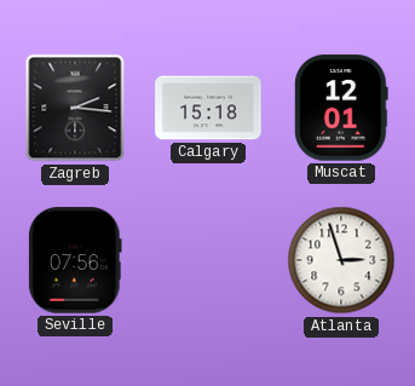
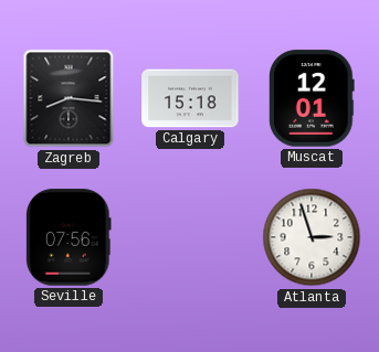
Zagreb: 2:16 -> 8:16
